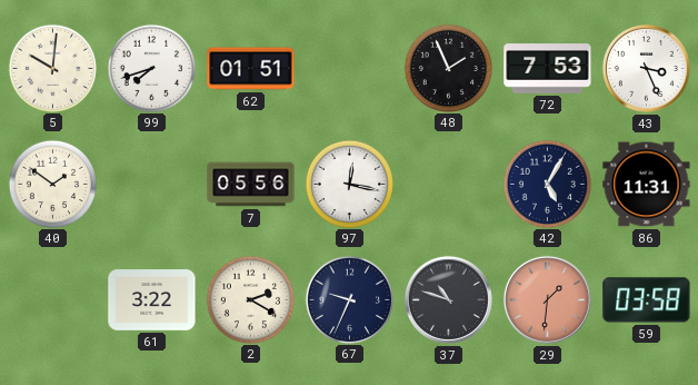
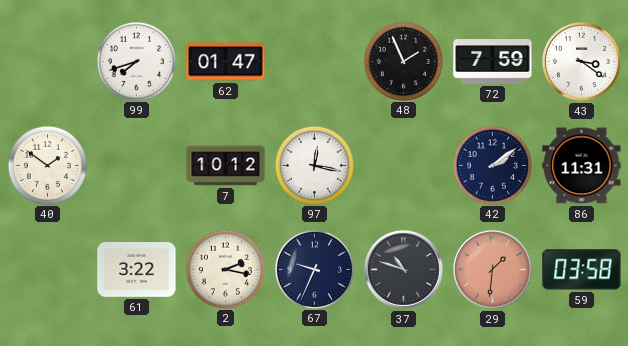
5: 10:01 -> none
62: 01:51 -> 01:47
72: 7:53 -> 7:59
43: 3:26 -> 3:21
7: 05:56 -> 10:12
42: 5:05 -> 2:09
2: 2:20 -> 2:17
